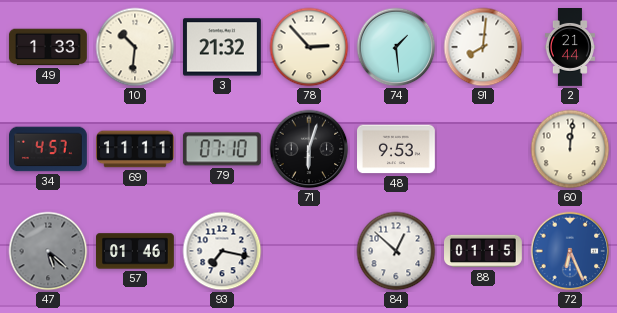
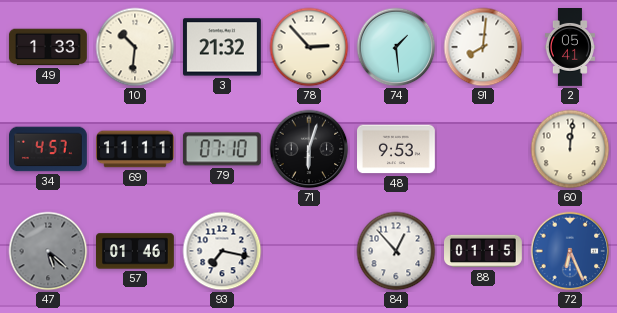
2: 21:44 -> 05:41
84: 12:52 -> 12:53
